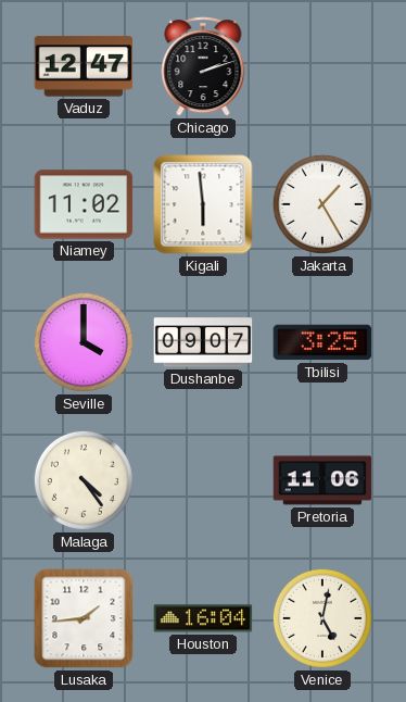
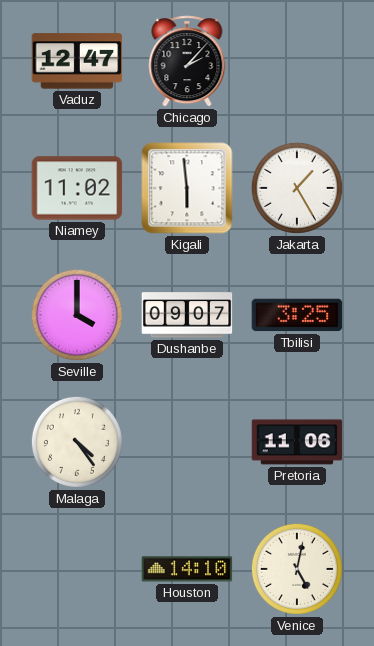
Chicago: 2:12 -> 2:07
Lusaka: 1:44 -> none
Houston: 16:04 -> 14:10
